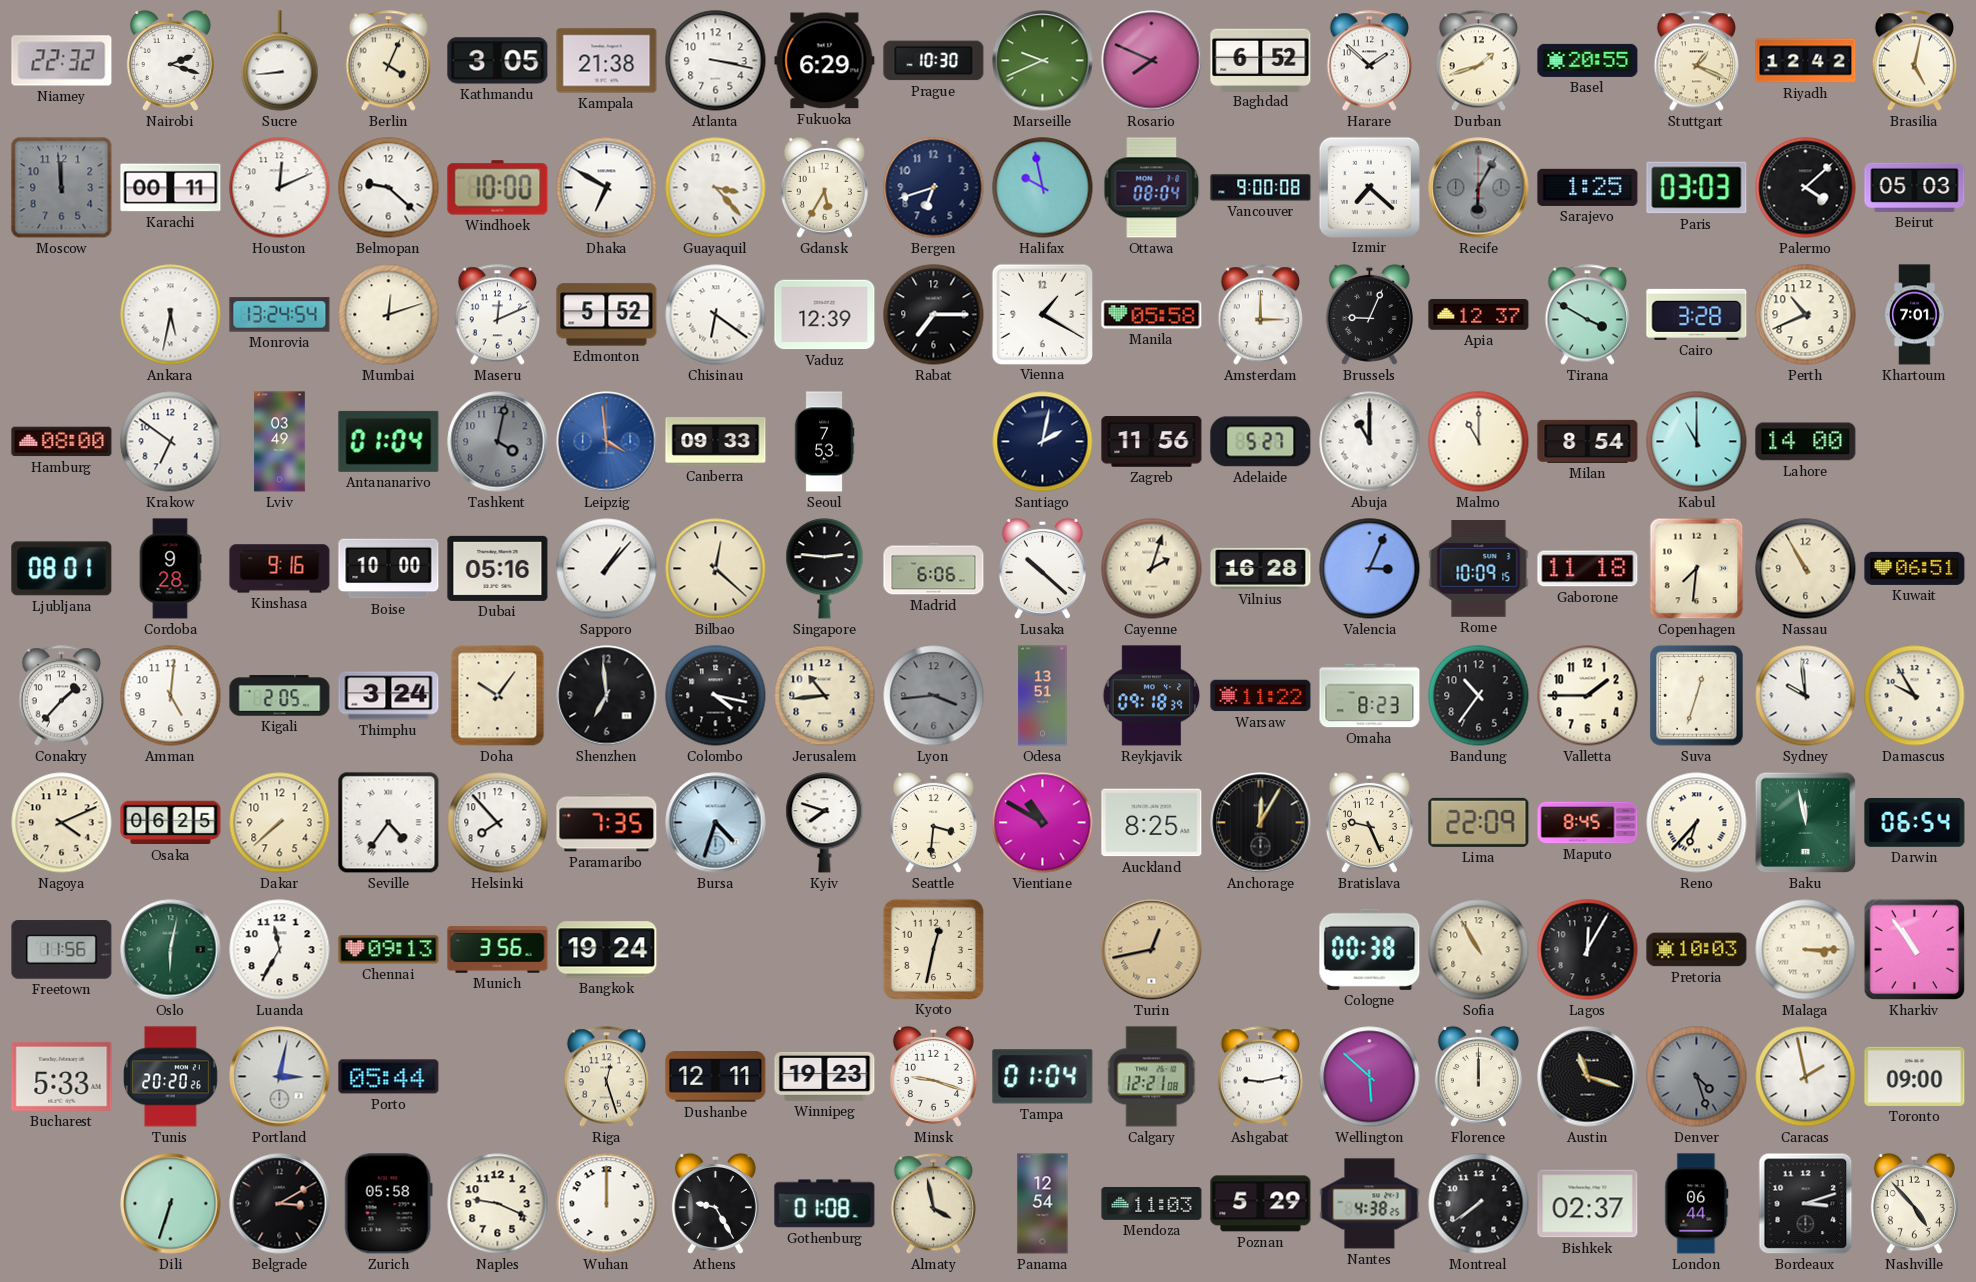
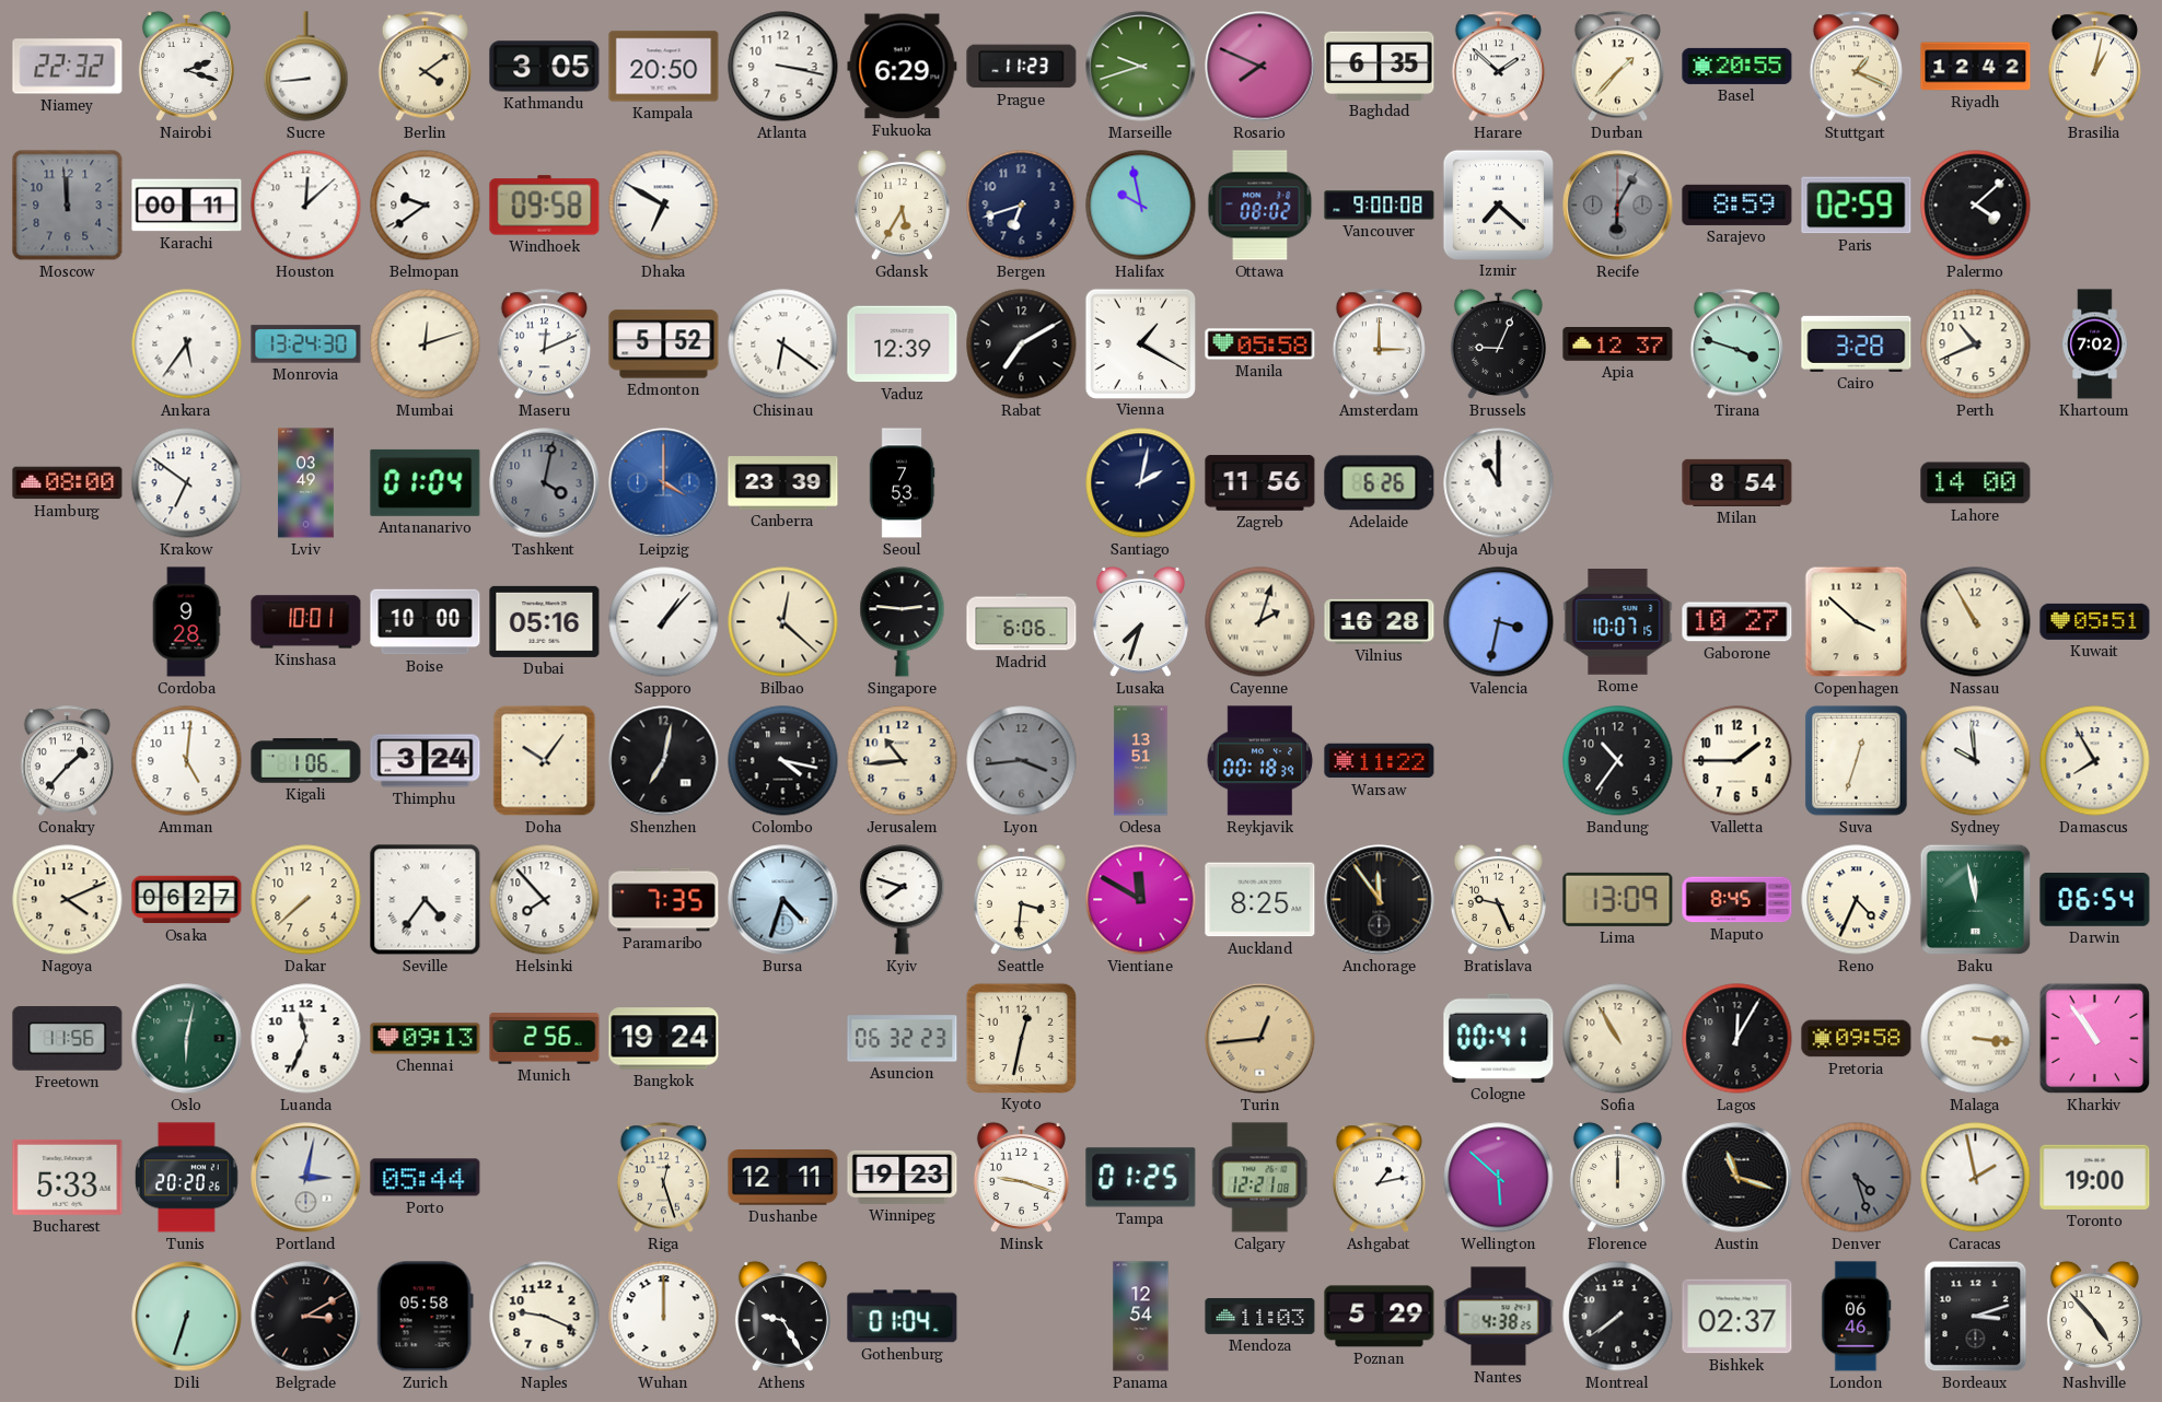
Berlin: 4:04 -> 4:09
Kampala: 21:38 -> 20:50
Prague: 10:30 -> 11:23
Marseille: 9:41 -> 9:42
Baghdad: 6:52 -> 6:35
Durban: 1:42 -> 1:37
Brasilia: 5:02 -> 1:02
Houston: 12:11 -> 12:08
Belmopan: 9:22 -> 9:39
Windhoek: 10:00 -> 09:58
Guayaquil: 3:23 -> none
Ottawa: 08:04 -> 08:02
Sarajevo: 1:25 -> 8:59
Paris: 03:03 -> 02:59
Beirut: 05:03 -> none
Ankara: 5:32 -> 5:36
Monrovia: 13:24:54 -> 13:24:30
Rabat: 7:15 -> 7:10
Tirana: 3:50 -> 3:48
Khartoum: 7:01 -> 7:02
Leipzig: 3:59 -> 4:00
Canberra: 09:33 -> 23:39
Adelaide: 5:27 -> 6:26
Malmo: 11:00 -> none
Kabul: 11:00 -> none
Ljubljana: 08:01 -> none
Kinshasa: 9:16 -> 10:01
Lusaka: 10:22 -> 7:33
Valencia: 3:04 -> 3:32
Rome: 10:09 -> 10:07
Gaborone: 11:18 -> 10:27
Copenhagen: 7:31 -> 3:52
Kuwait: 06:51 -> 05:51
Kigali: 2:05 -> 1:06
Shenzhen: 6:59 -> 7:02
Reykjavik: 09:18 -> 00:18
Omaha: 8:23 -> none
Damascus: 9:55 -> 7:55
Osaka: 06:25 -> 06:27
Vientiane: 10:50 -> 11:50
Anchorage: 12:05 -> 11:54
Lima: 22:09 -> 13:09
Reno: 6:37 -> 4:34
Luanda: 11:35 -> 11:34
Munich: 3:56 -> 2:56
Asuncion: none -> 06:32
Turin: 12:43 -> 12:44
Cologne: 00:38 -> 00:41
Pretoria: 10:03 -> 09:58
Malaga: 3:15 -> 3:16
Tampa: 01:04 -> 01:25
Ashgabat: 9:13 -> 1:13
Toronto: 09:00 -> 19:00
Gothenburg: 01:08 -> 01:04
Almaty: 3:58 -> none
London: 06:44 -> 06:46
